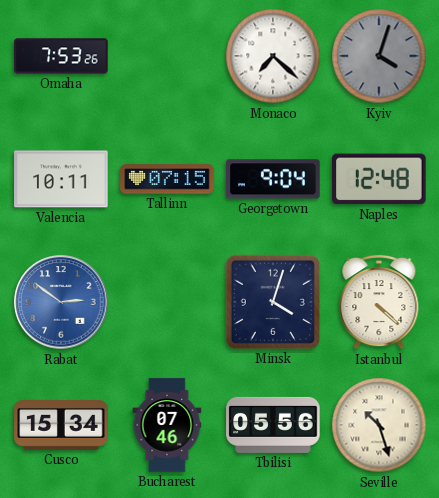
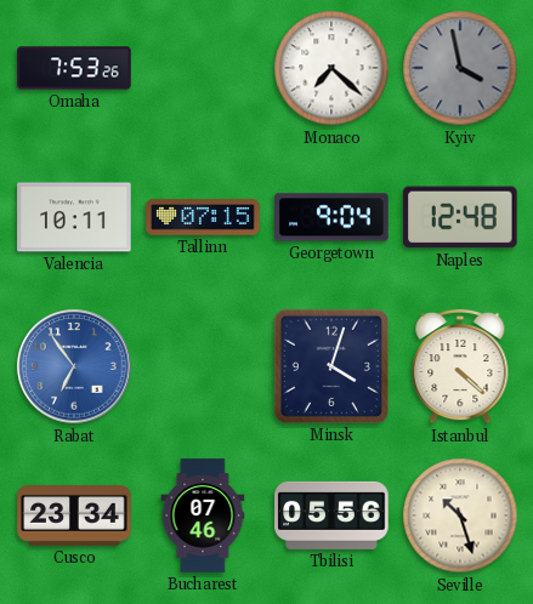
Kyiv: 4:03 -> 3:58
Rabat: 2:51 -> 6:54
Cusco: 15:34 -> 23:34
